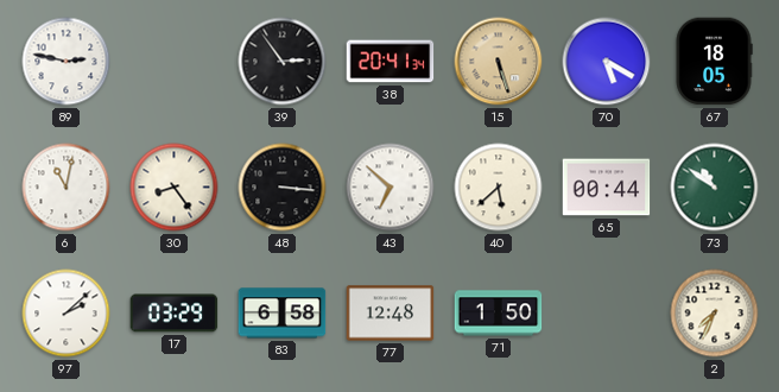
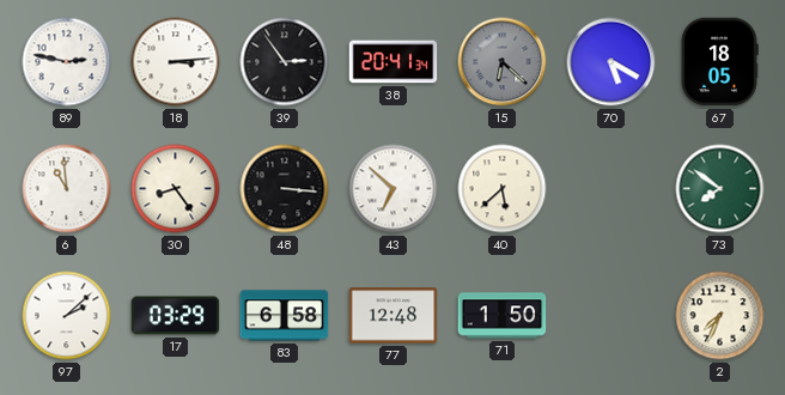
18: none -> 3:14
15: 5:27 -> 6:22
15 dial: champagne -> grey
6: 11:02 -> 10:59
65: 00:44 -> none
73: 10:51 -> 7:51
